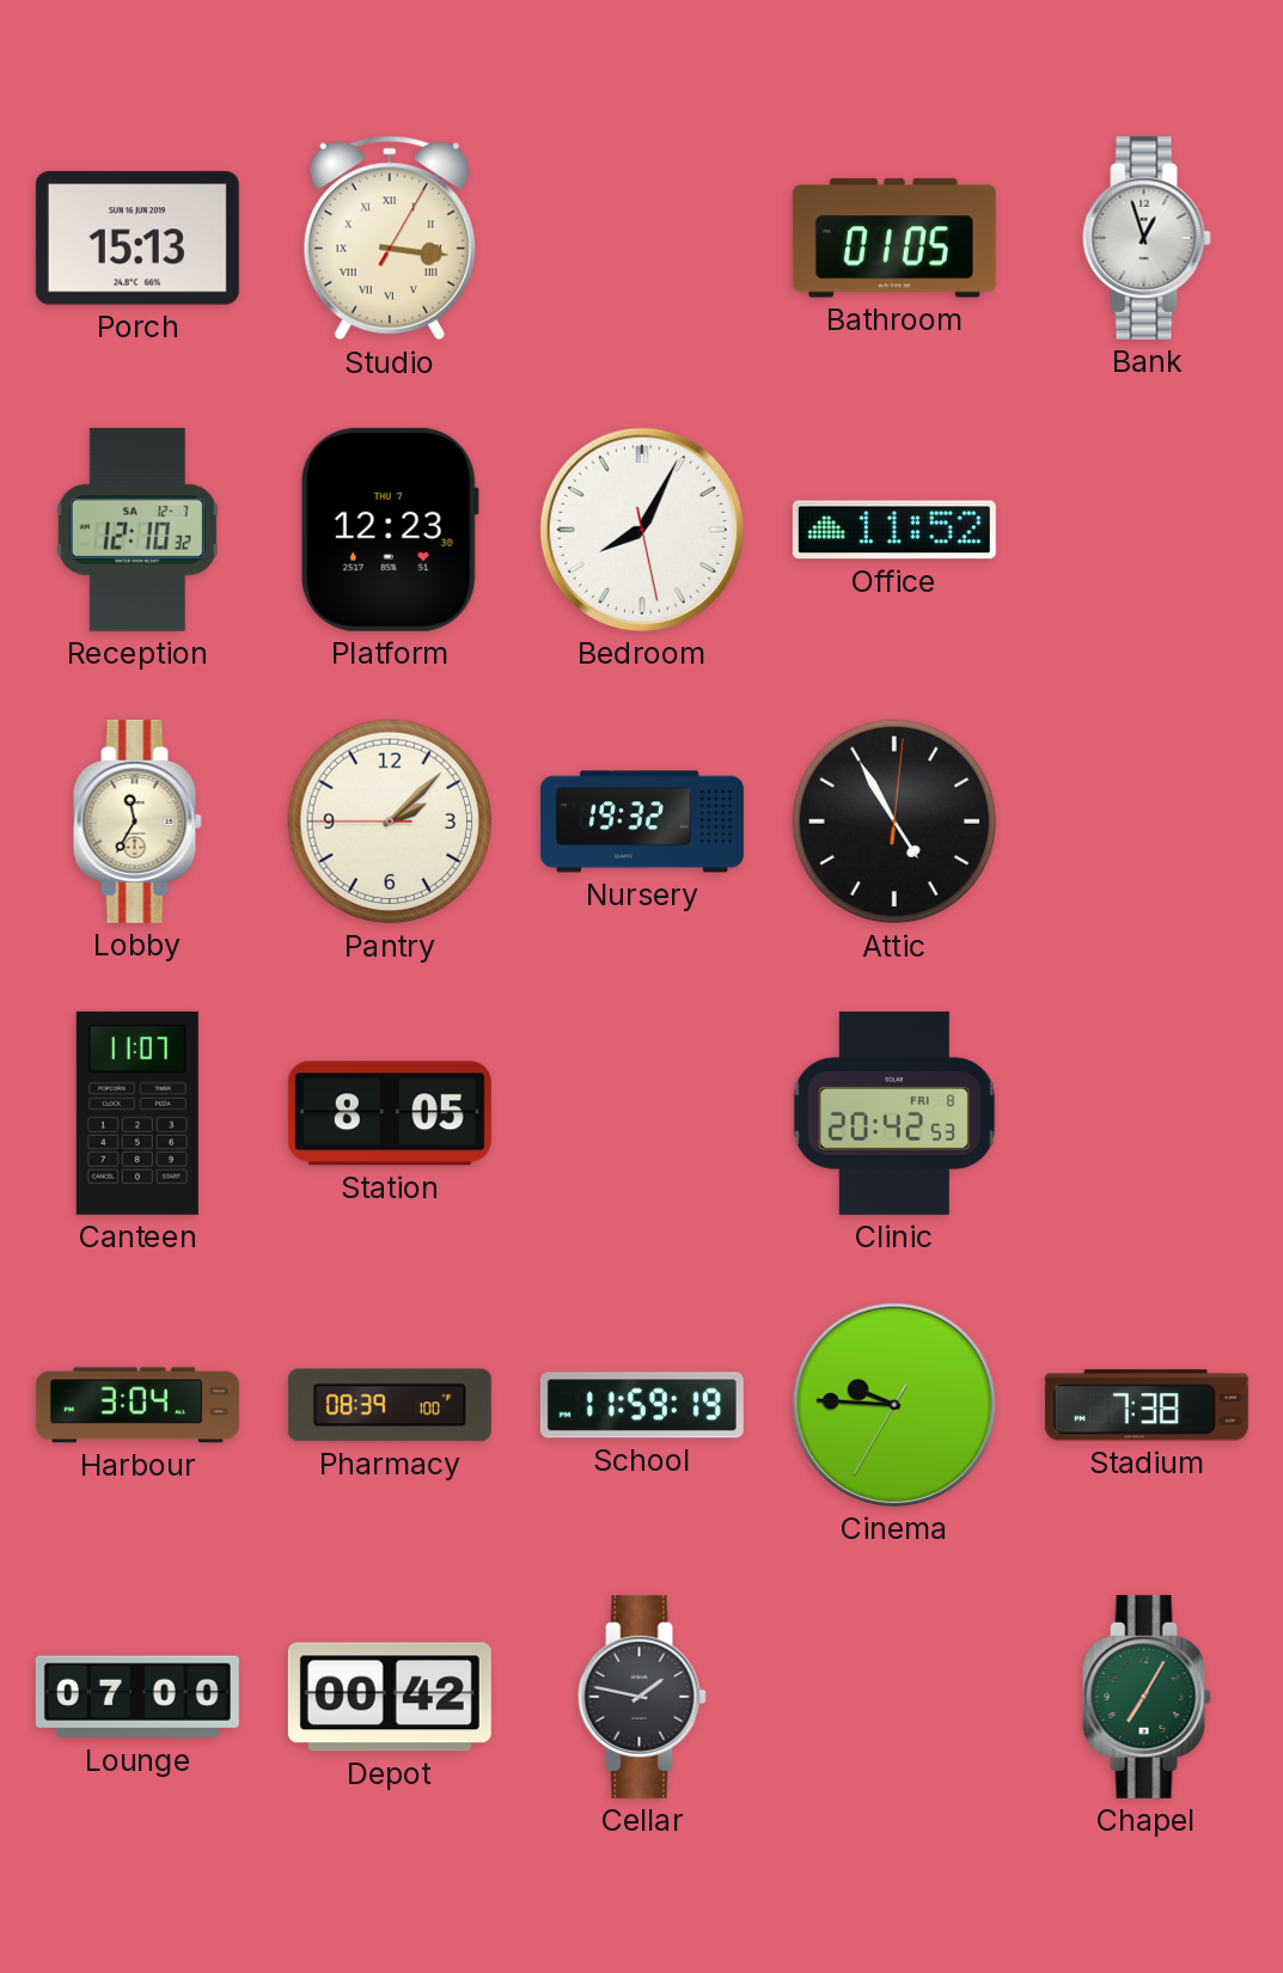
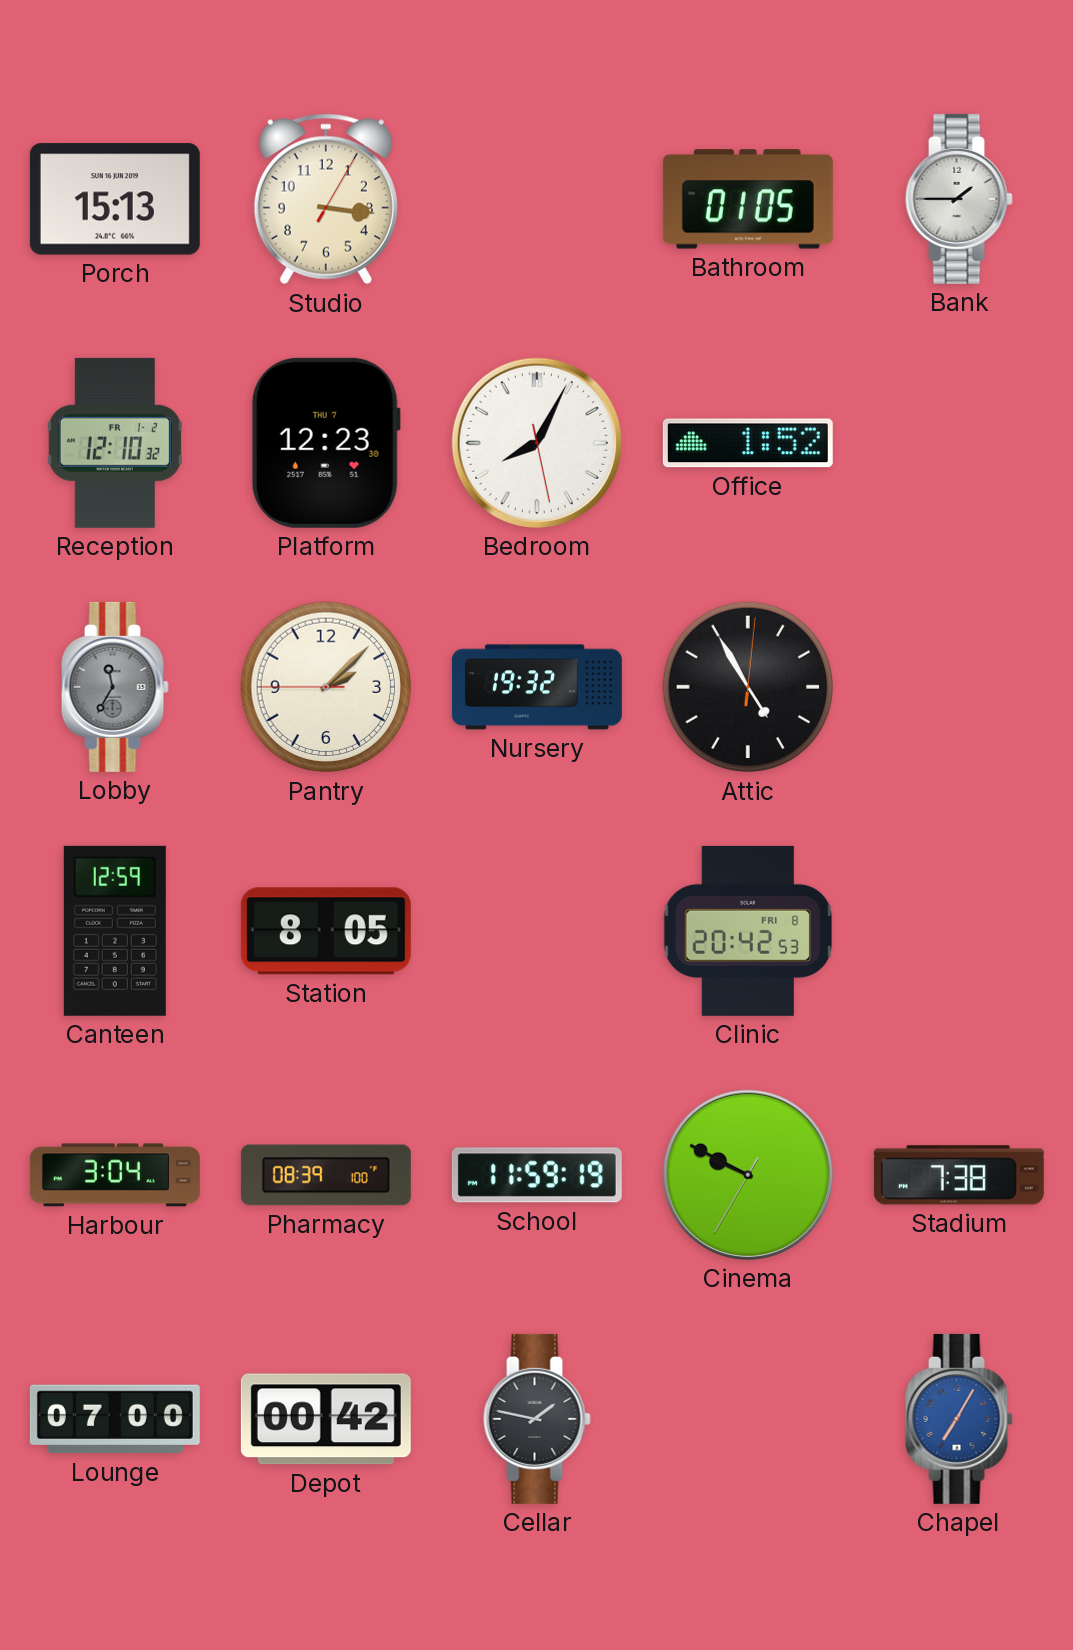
Studio numerals: Roman -> Arabic
Bank: 12:57 -> 1:45
Reception date: SA 12-7 -> FR 1-2
Office: 11:52 -> 1:52
Lobby dial: cream -> grey
Canteen: 11:07 -> 12:59
Cinema: 9:45 -> 9:49
Chapel dial: green -> blue
